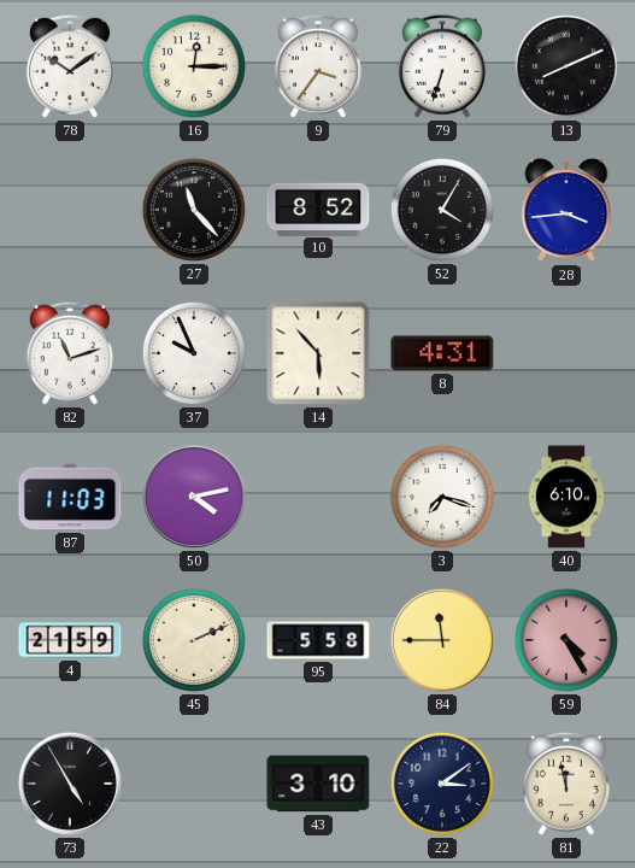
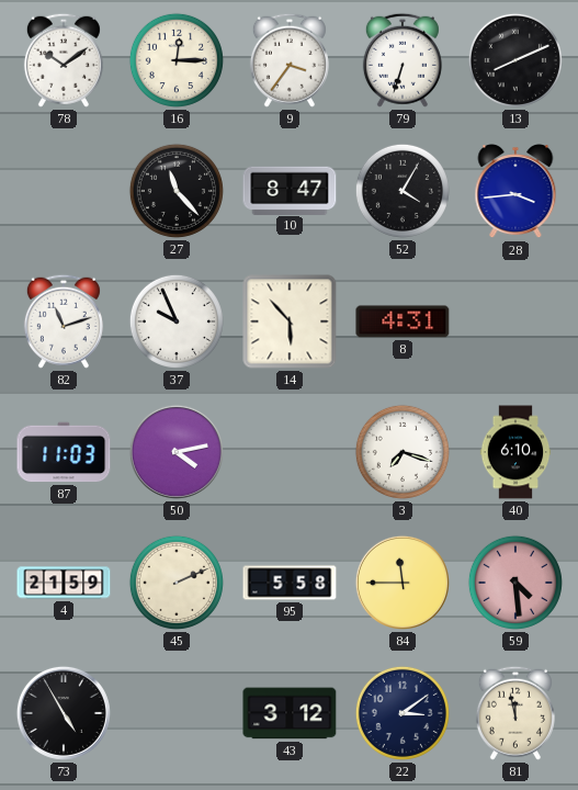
10: 8:52 -> 8:47
59: 4:25 -> 4:29
43: 3:10 -> 3:12
